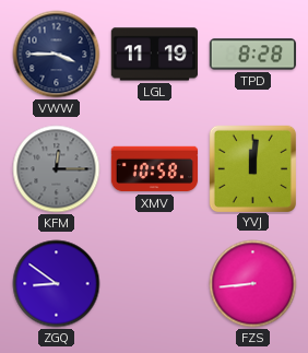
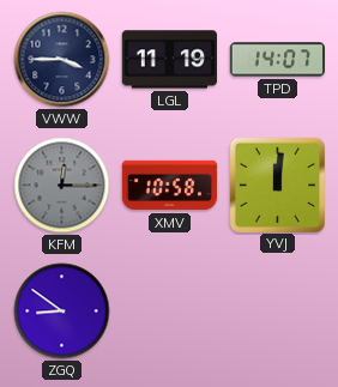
TPD: 8:28 -> 14:07
FZS: 8:44 -> none
